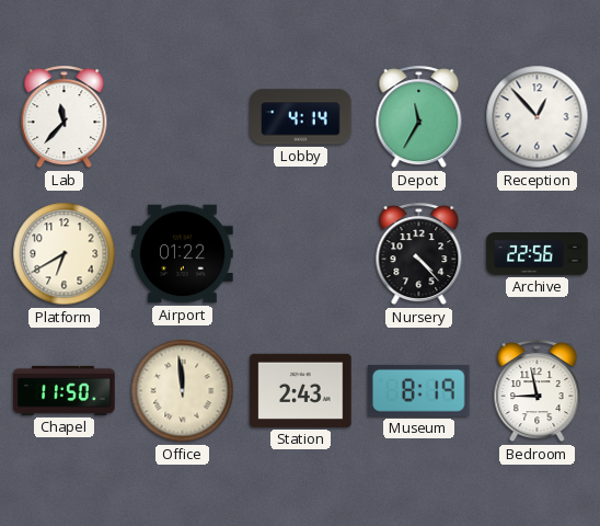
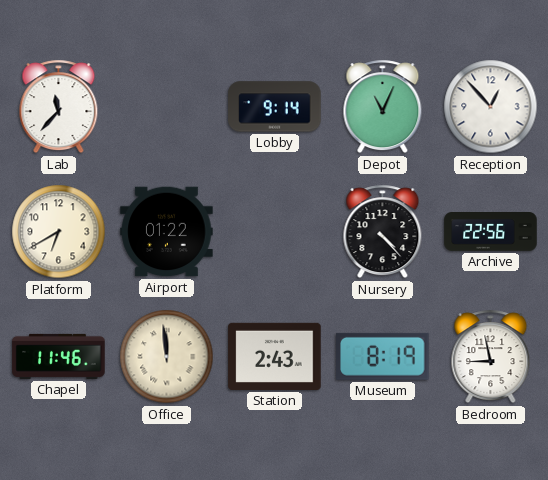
Lobby: 4:14 -> 9:14
Depot: 11:35 -> 11:04
Chapel: 11:50 -> 11:46
